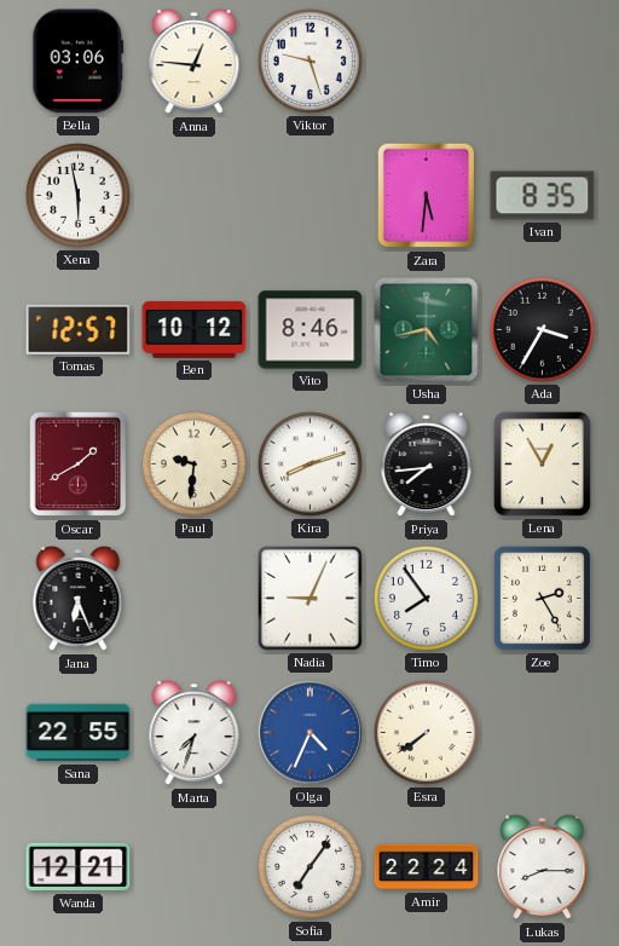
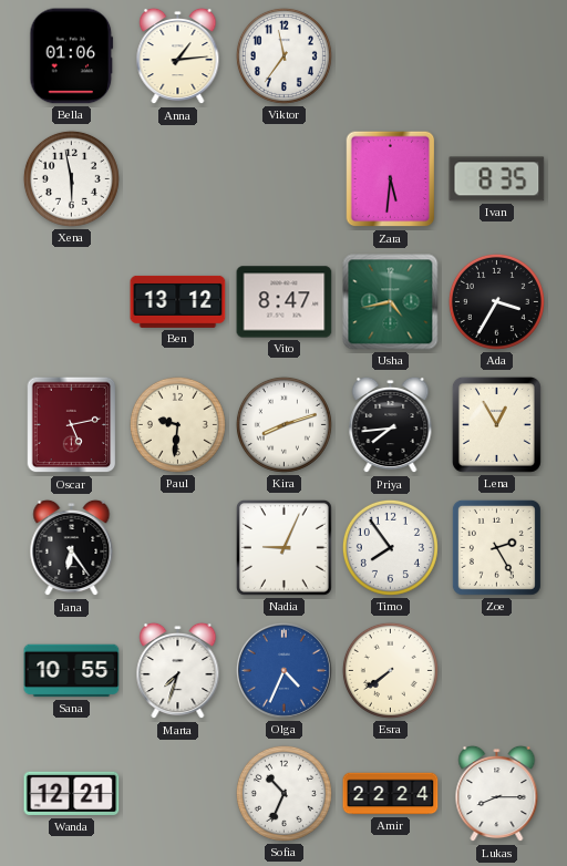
Bella: 03:06 -> 01:06
Anna: 12:46 -> 1:14
Viktor: 9:27 -> 11:36
Tomas: 12:57 -> none
Ben: 10:12 -> 13:12
Vito: 8:46 -> 8:47
Oscar: 1:40 -> 5:13
Jana: 6:26 -> 6:24
Sana: 22:55 -> 10:55
Sofia: 7:06 -> 10:34
